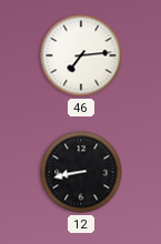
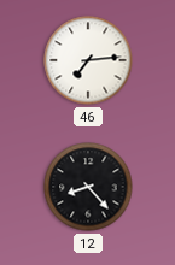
12: 8:43 -> 8:23
